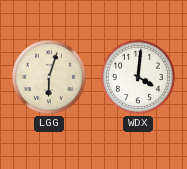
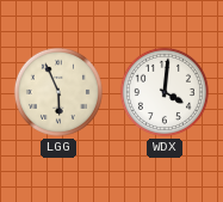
LGG: 6:03 -> 5:56
